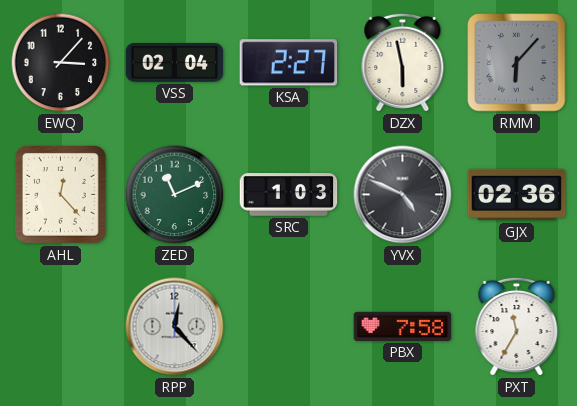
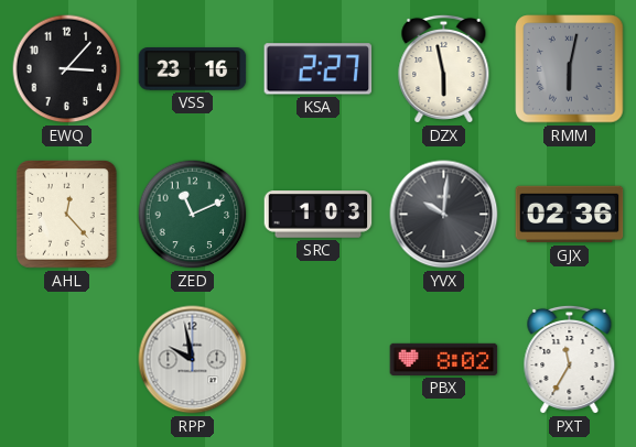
VSS: 02:04 -> 23:16
RMM: 6:07 -> 6:02
YVX: 4:49 -> 10:01
RPP: 12:23 -> 9:58
PBX: 7:58 -> 8:02
